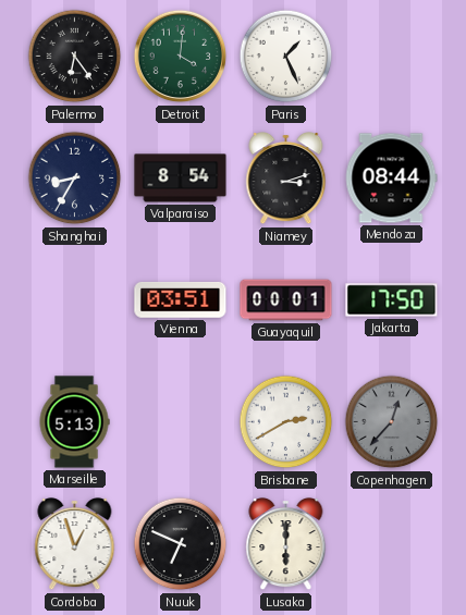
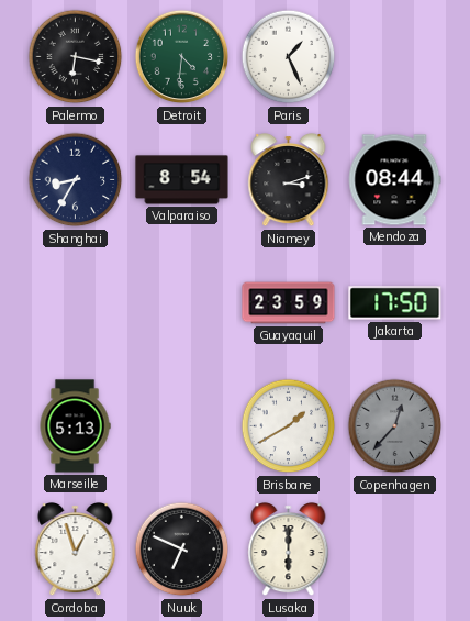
Palermo: 6:24 -> 6:17
Detroit: 4:01 -> 4:31
Vienna: 03:51 -> none
Guayaquil: 00:01 -> 23:59
Brisbane: 2:40 -> 1:40
